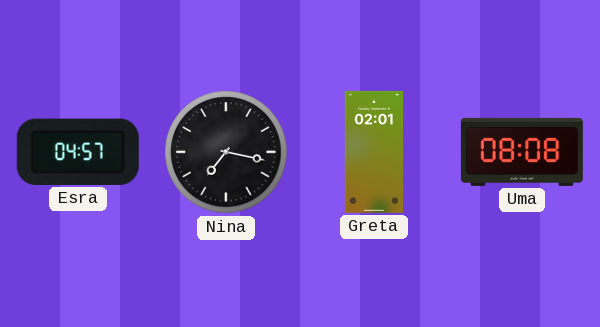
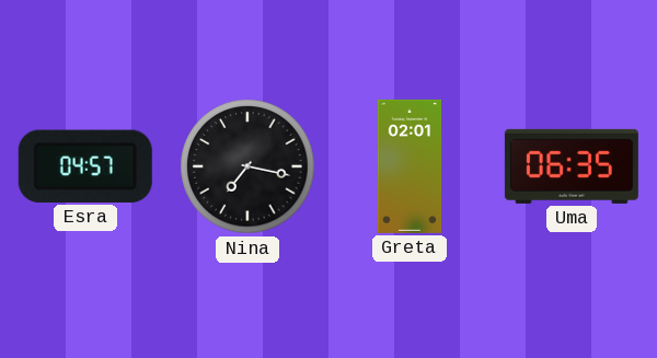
Uma: 08:08 -> 06:35
